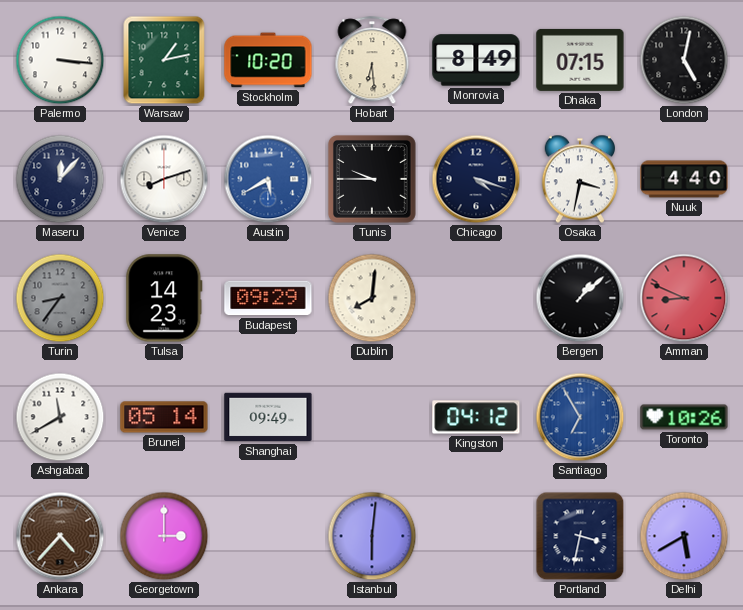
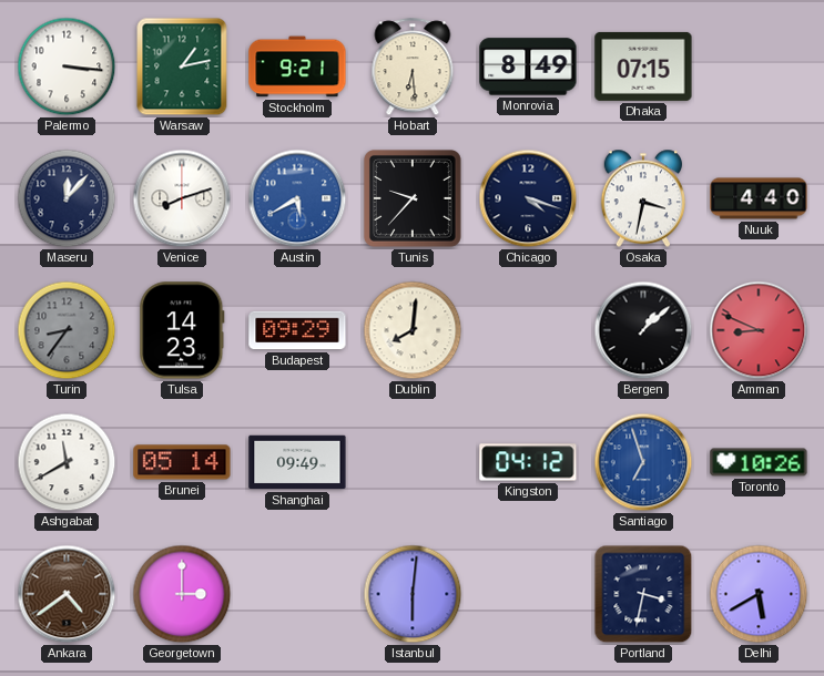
Stockholm: 10:20 -> 9:21
London: 5:02 -> none
Tunis: 9:45 -> 9:37
Santiago: 6:55 -> 6:57
Ankara: 4:37 -> 4:39
